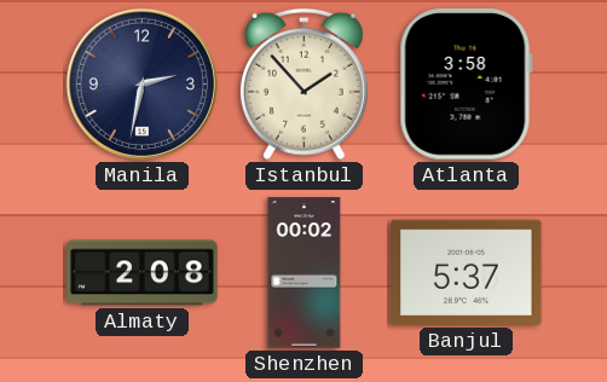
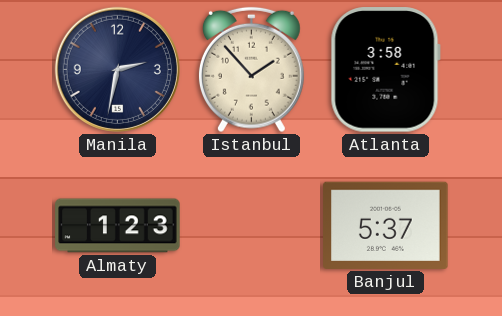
Almaty: 2:08 -> 1:23
Shenzhen: 00:02 -> none
